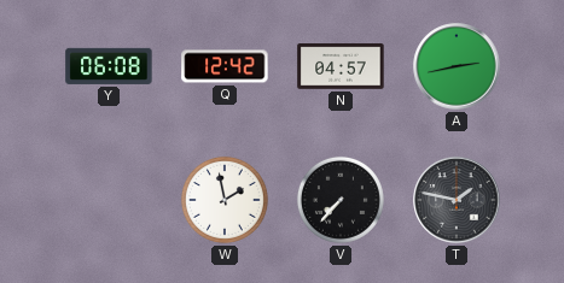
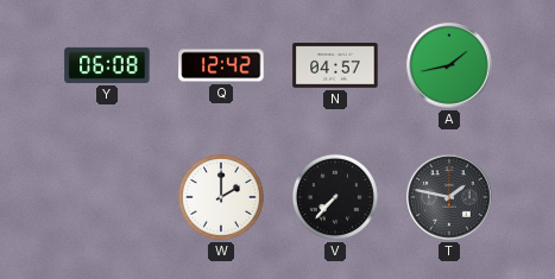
A: 2:43 -> 1:43
W: 1:58 -> 2:00
